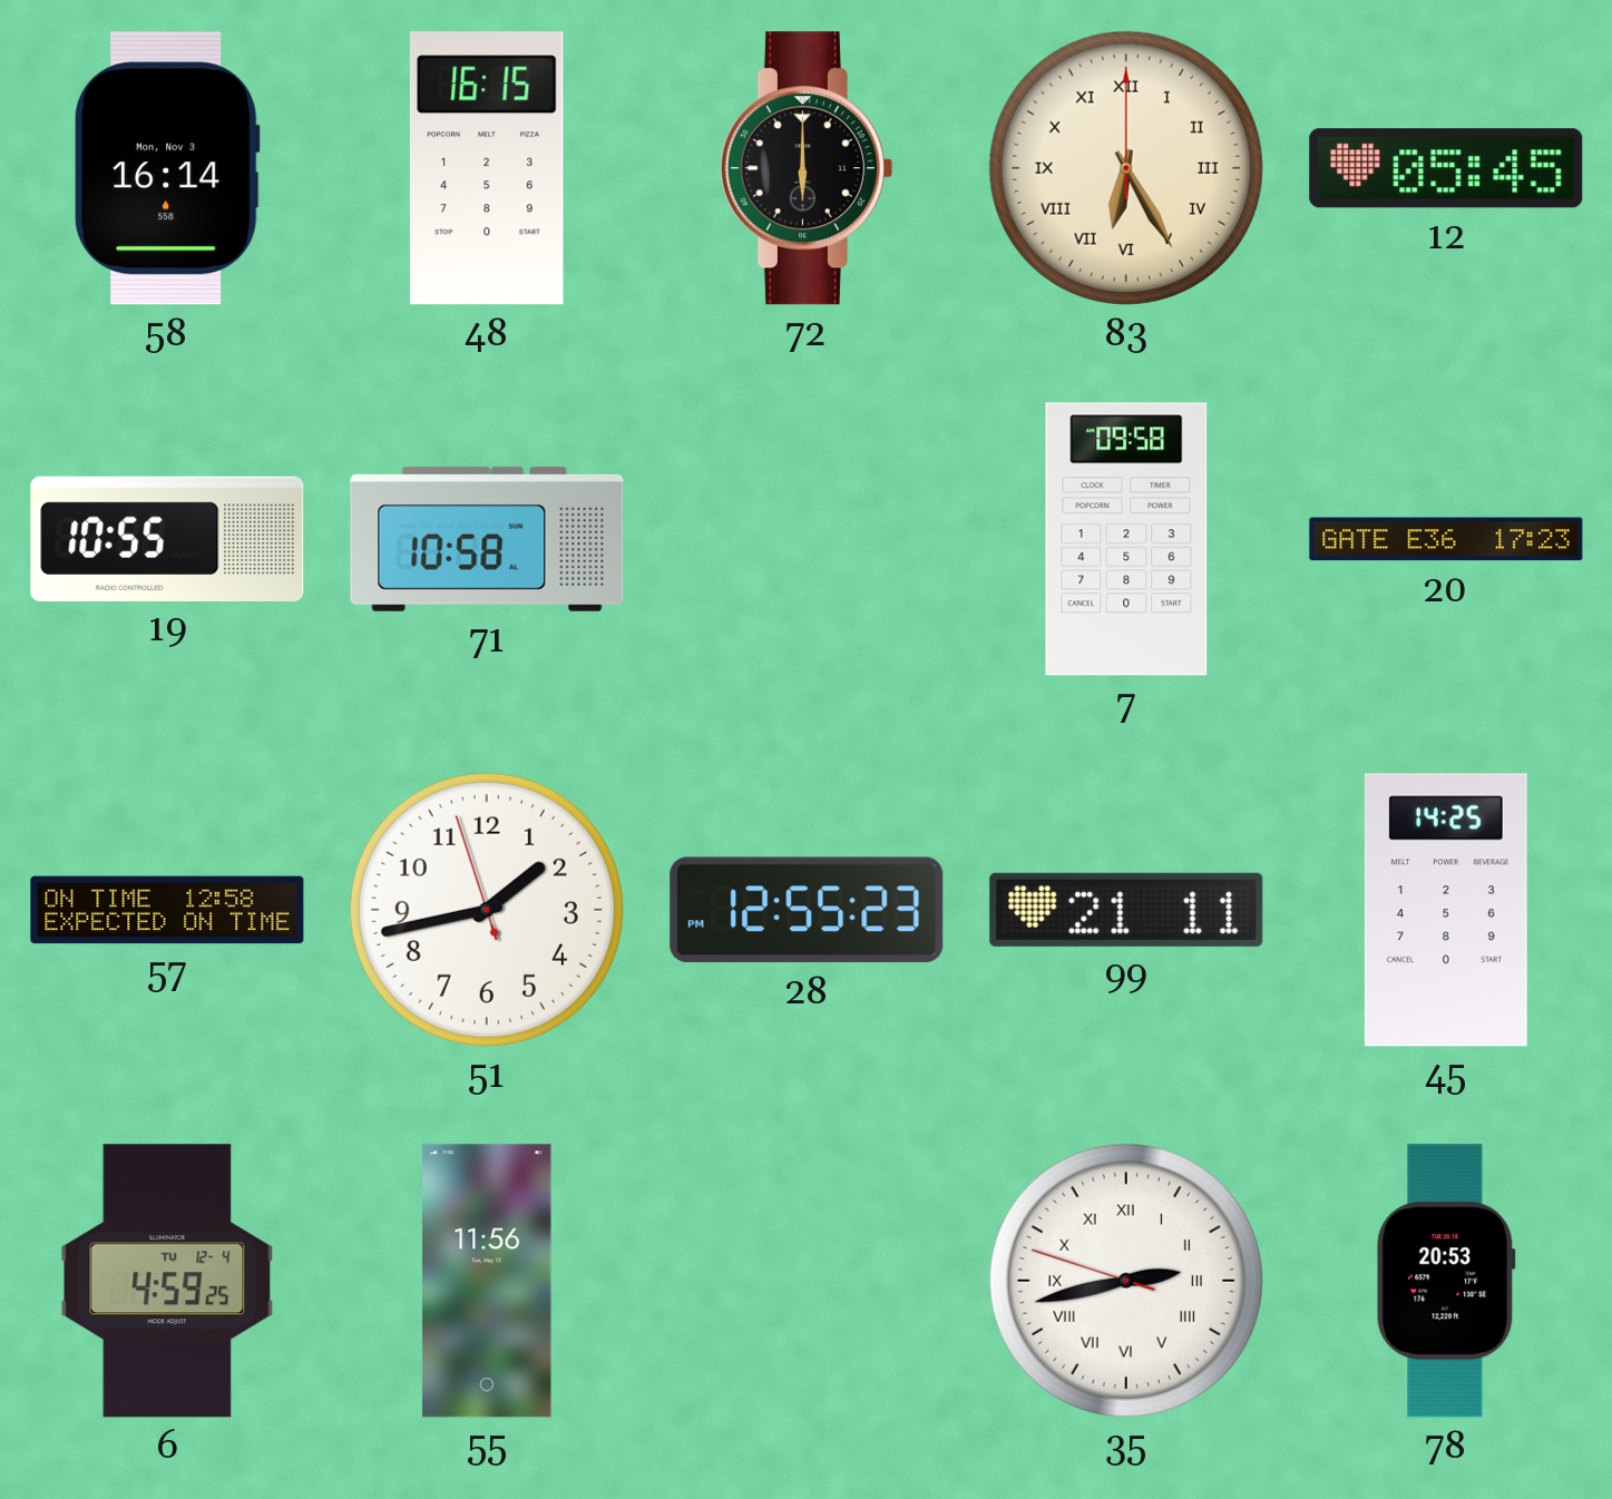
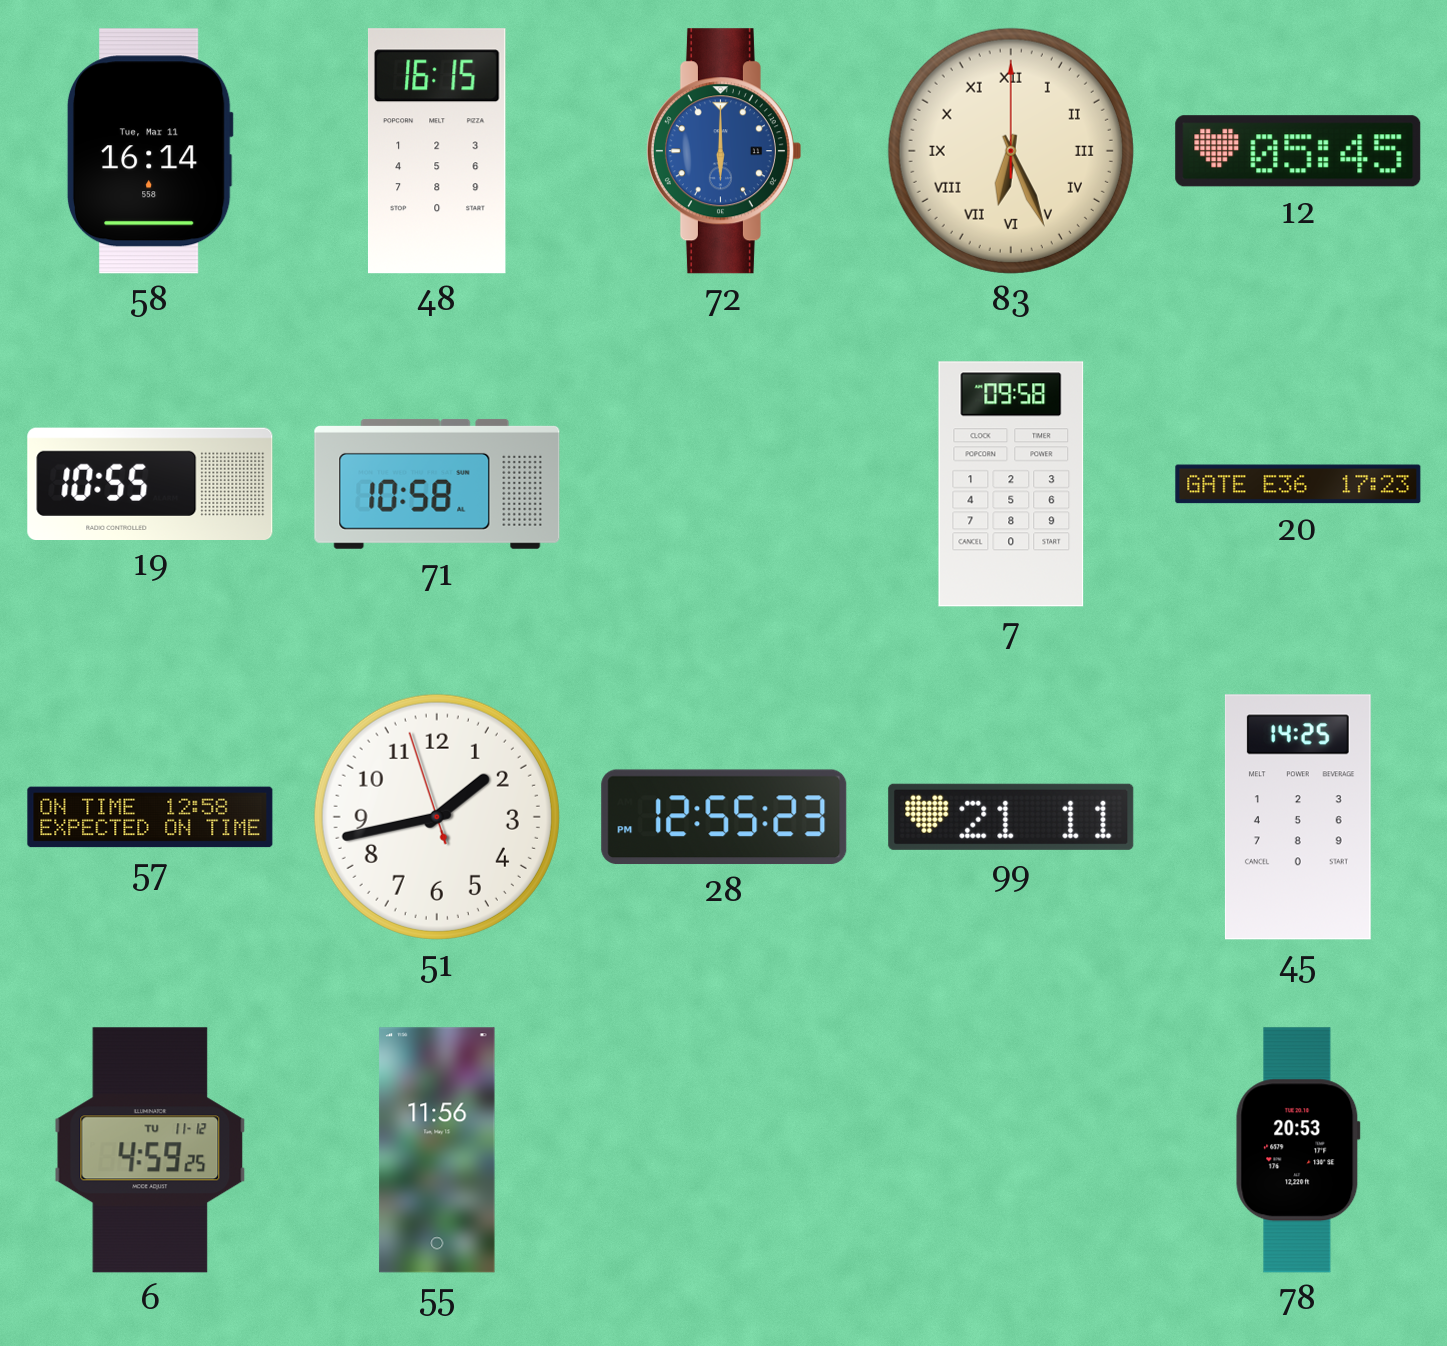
58 date: Mon, Nov 3 -> Tue, Mar 11
72 dial: black -> blue
83: 6:25 -> 6:26
6 date: TU 12-4 -> TU 11-12
35: 2:42 -> none
